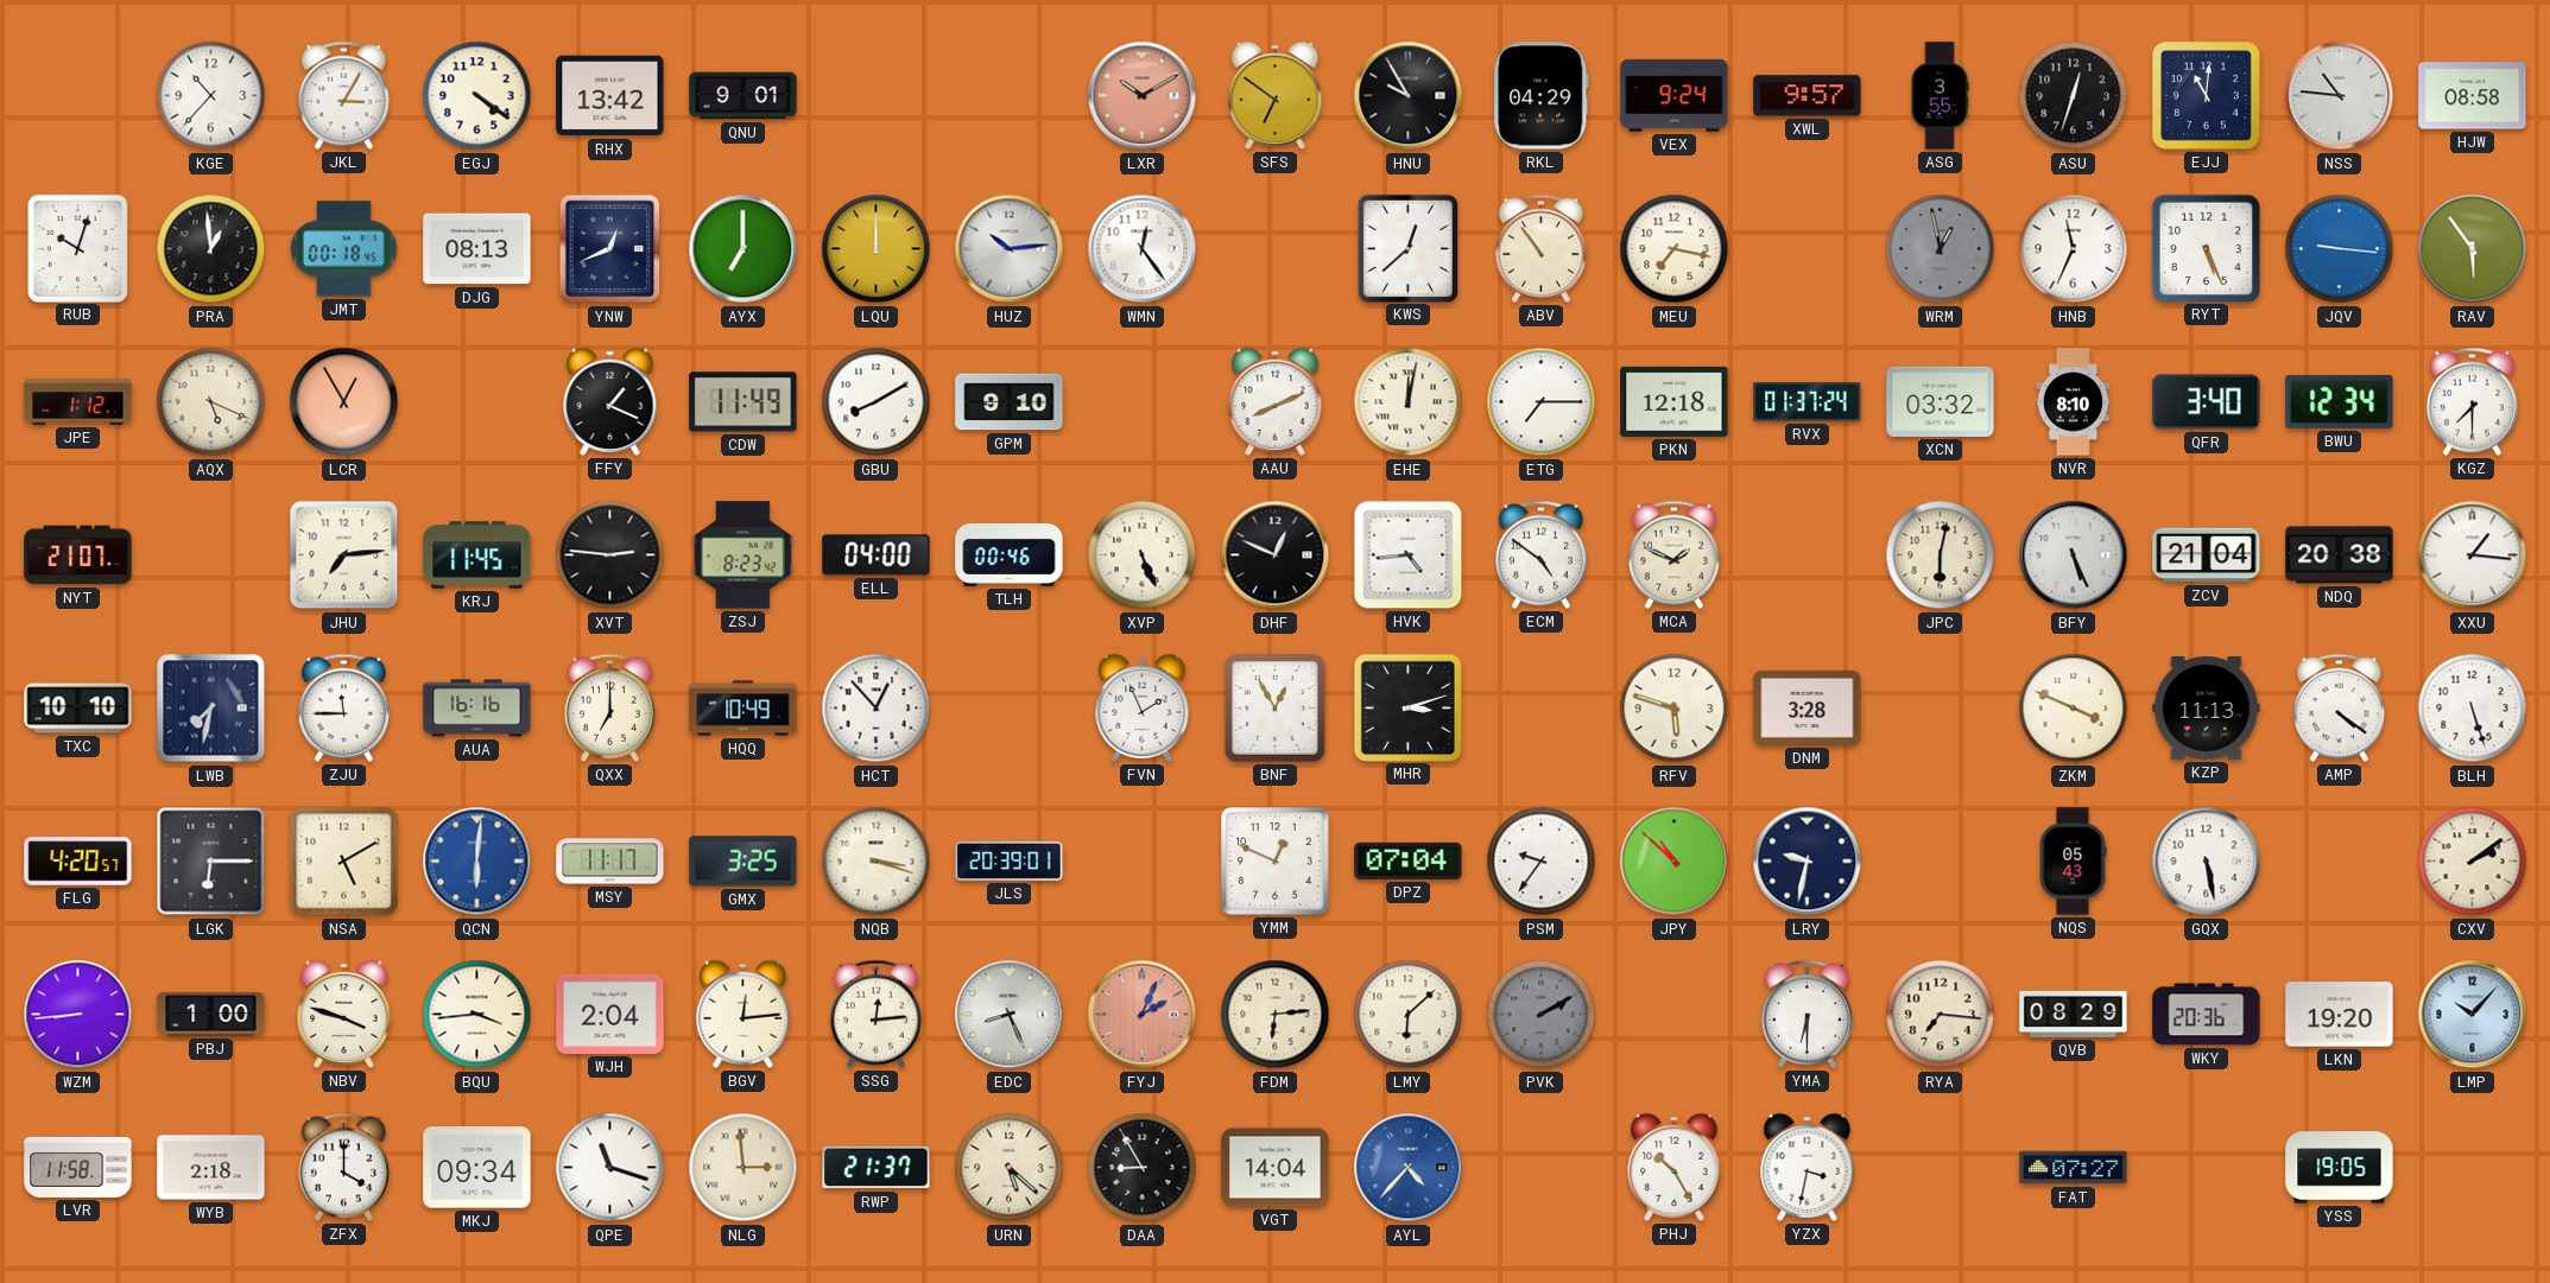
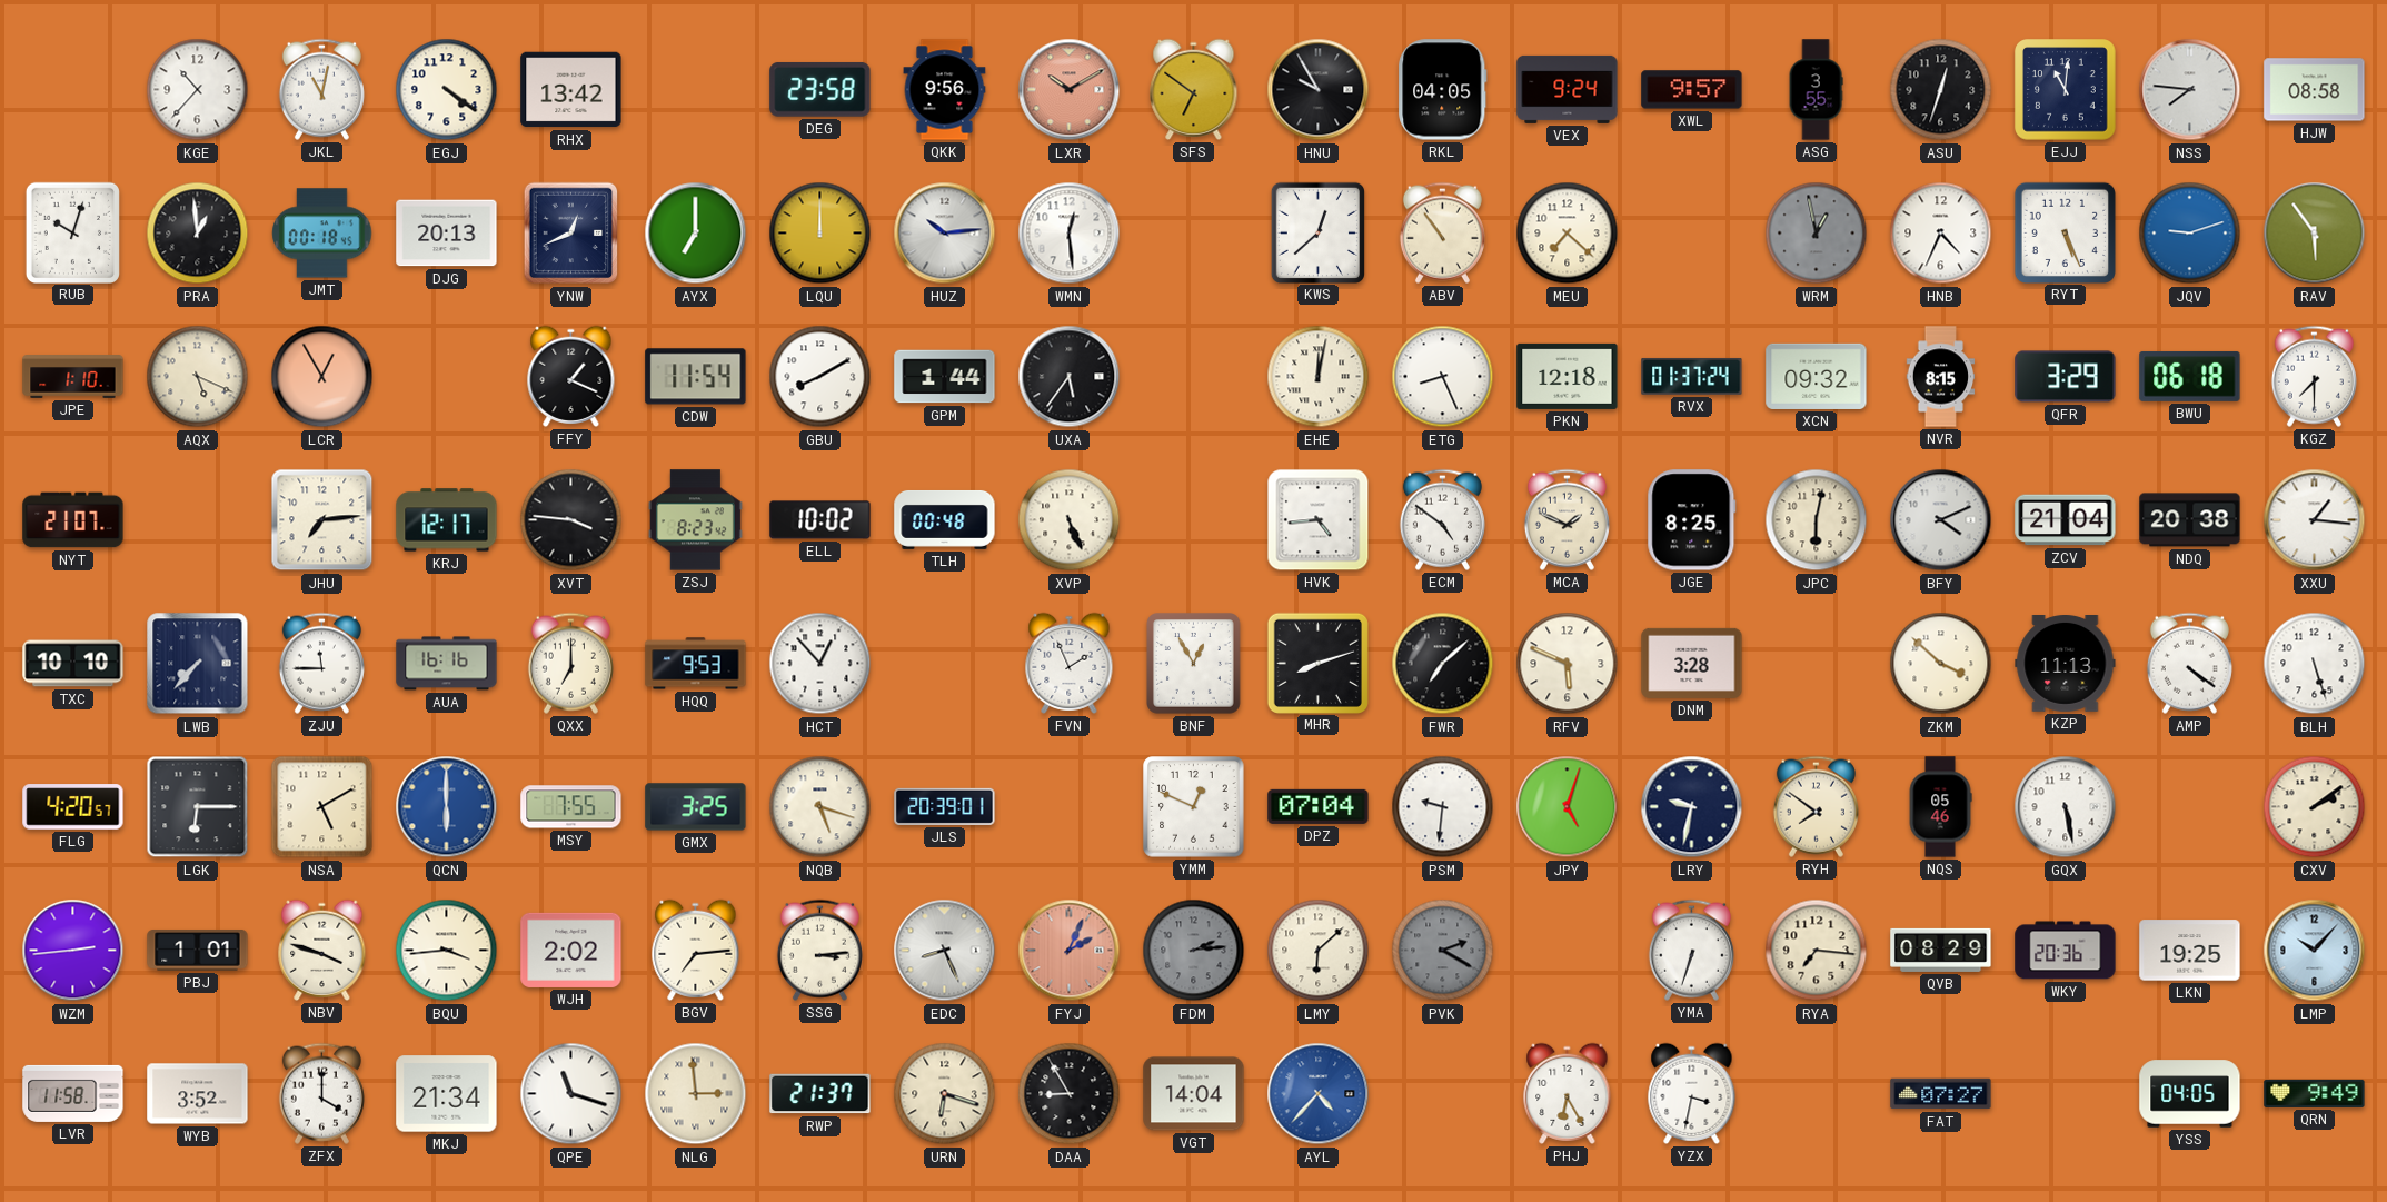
JKL: 3:05 -> 11:02
QNU: 9:01 -> none
DEG: none -> 23:58
QKK: none -> 9:56
RKL: 04:29 -> 04:05
NSS: 10:46 -> 7:46
DJG: 08:13 -> 20:13
WMN: 12:24 -> 12:29
MEU: 7:17 -> 7:22
HNB: 11:34 -> 4:34
JQV: 9:16 -> 9:12
JPE: 1:12 -> 1:10
CDW: 11:49 -> 11:54
GPM: 9:10 -> 1:44
UXA: none -> 5:36
AAU: 8:11 -> none
ETG: 7:15 -> 8:26
XCN: 03:32 -> 09:32
NVR: 8:10 -> 8:15
QFR: 3:40 -> 3:29
BWU: 12:34 -> 06:18
KRJ: 11:45 -> 12:17
XVT: 2:46 -> 3:46
ELL: 04:00 -> 10:02
TLH: 00:46 -> 00:48
DHF: 12:49 -> none
JGE: none -> 8:25
BFY: 5:26 -> 4:11
LWB: 7:32 -> 7:37
HQQ: 10:49 -> 9:53
MHR: 3:12 -> 8:12
FWR: none -> 7:08
RFV: 5:48 -> 5:49
ZKM: 3:49 -> 3:52
QCN: 6:01 -> 6:00
MSY: 11:17 -> 7:55
NQB: 3:18 -> 5:18
PSM: 9:36 -> 9:31
JPY: 10:52 -> 5:03
RYH: none -> 7:51
NQS: 05:43 -> 05:46
WZM: 8:44 -> 2:44
PBJ: 1:00 -> 1:01
WJH: 2:04 -> 2:02
BGV: 12:14 -> 7:14
SSG: 12:14 -> 3:14
FDM: 6:14 -> 2:14
FDM dial: cream -> grey
PVK: 2:10 -> 2:20
YMA: 6:30 -> 6:33
LKN: 19:20 -> 19:25
WYB: 2:18 -> 3:52
MKJ: 09:34 -> 21:34
URN: 5:22 -> 6:18
PHJ: 10:25 -> 6:25
YSS: 19:05 -> 04:05
QRN: none -> 9:49
